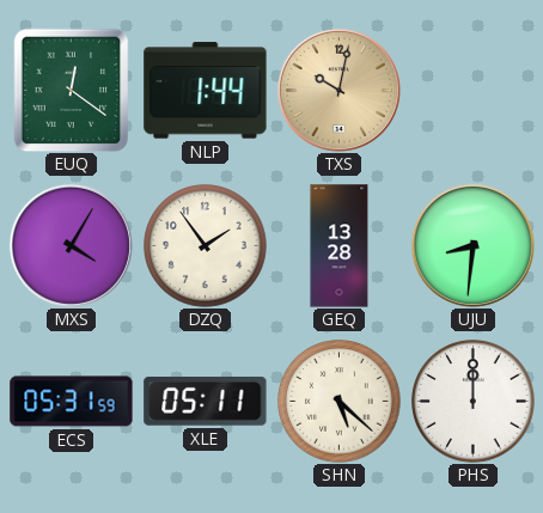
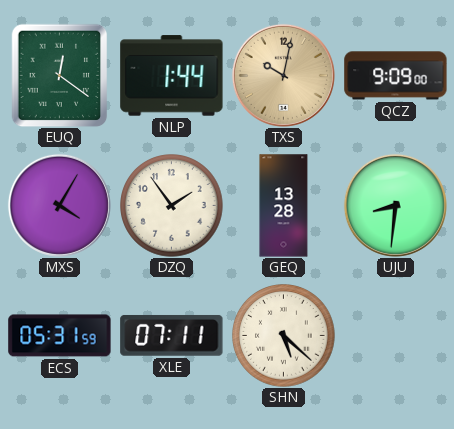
QCZ: none -> 9:09
XLE: 05:11 -> 07:11
PHS: 12:00 -> none
